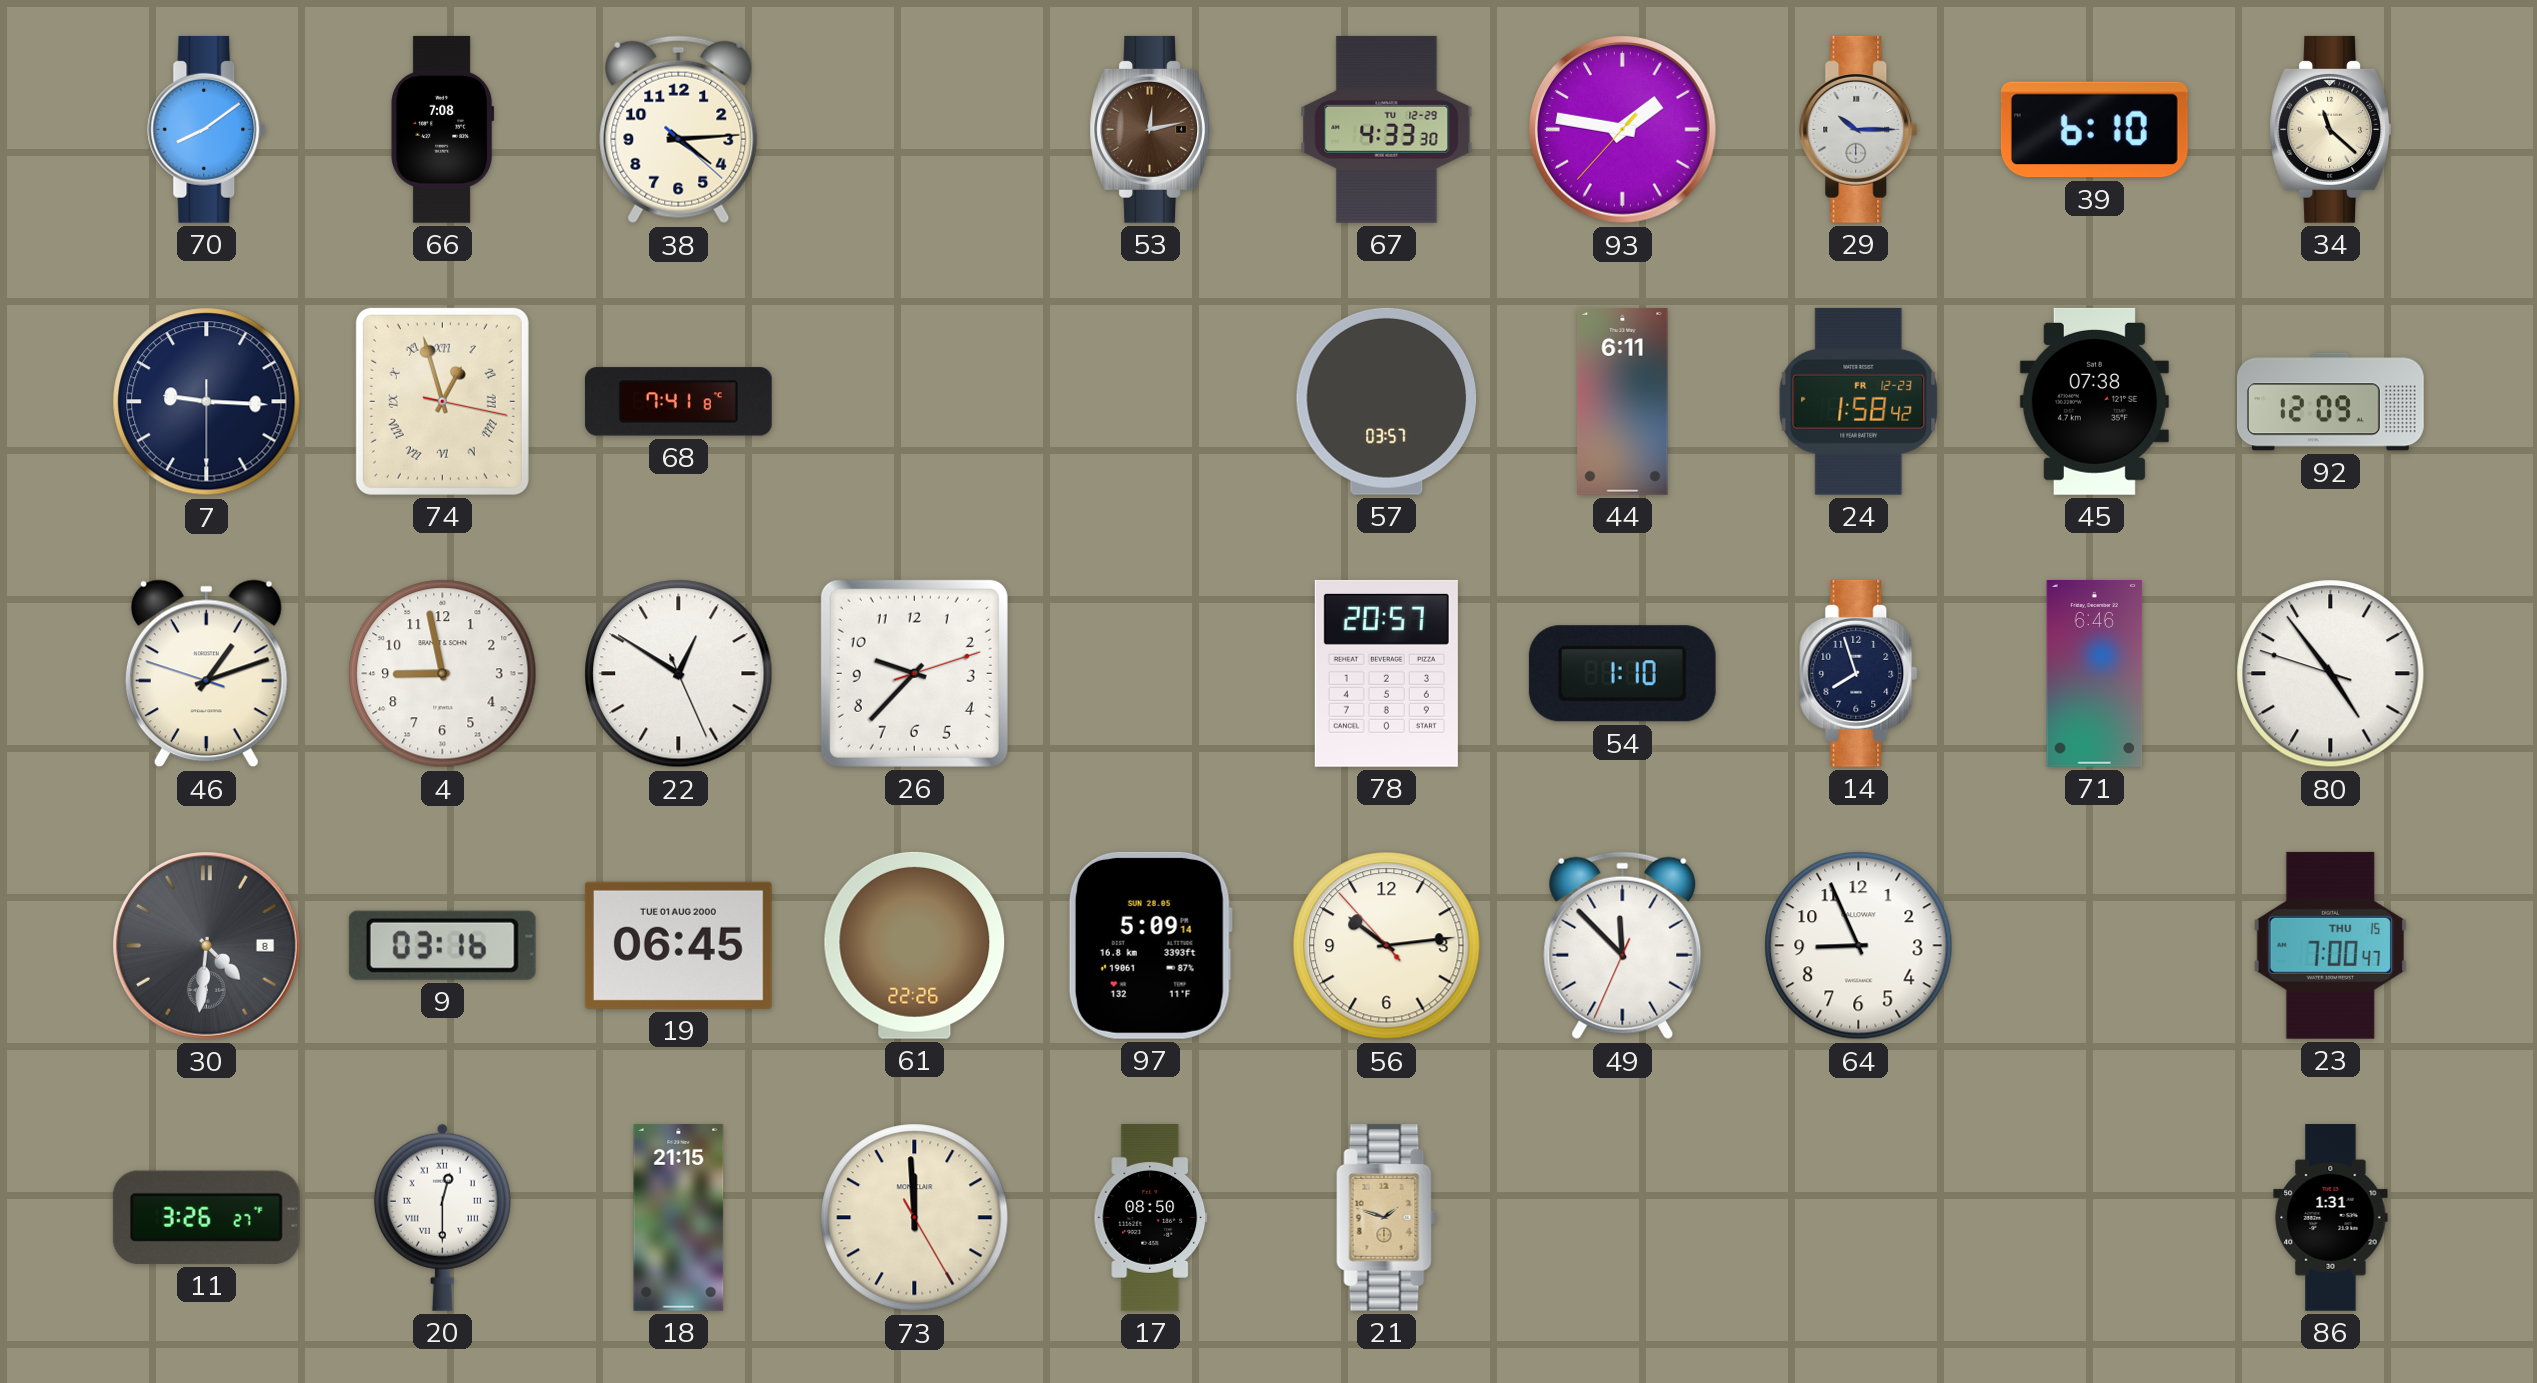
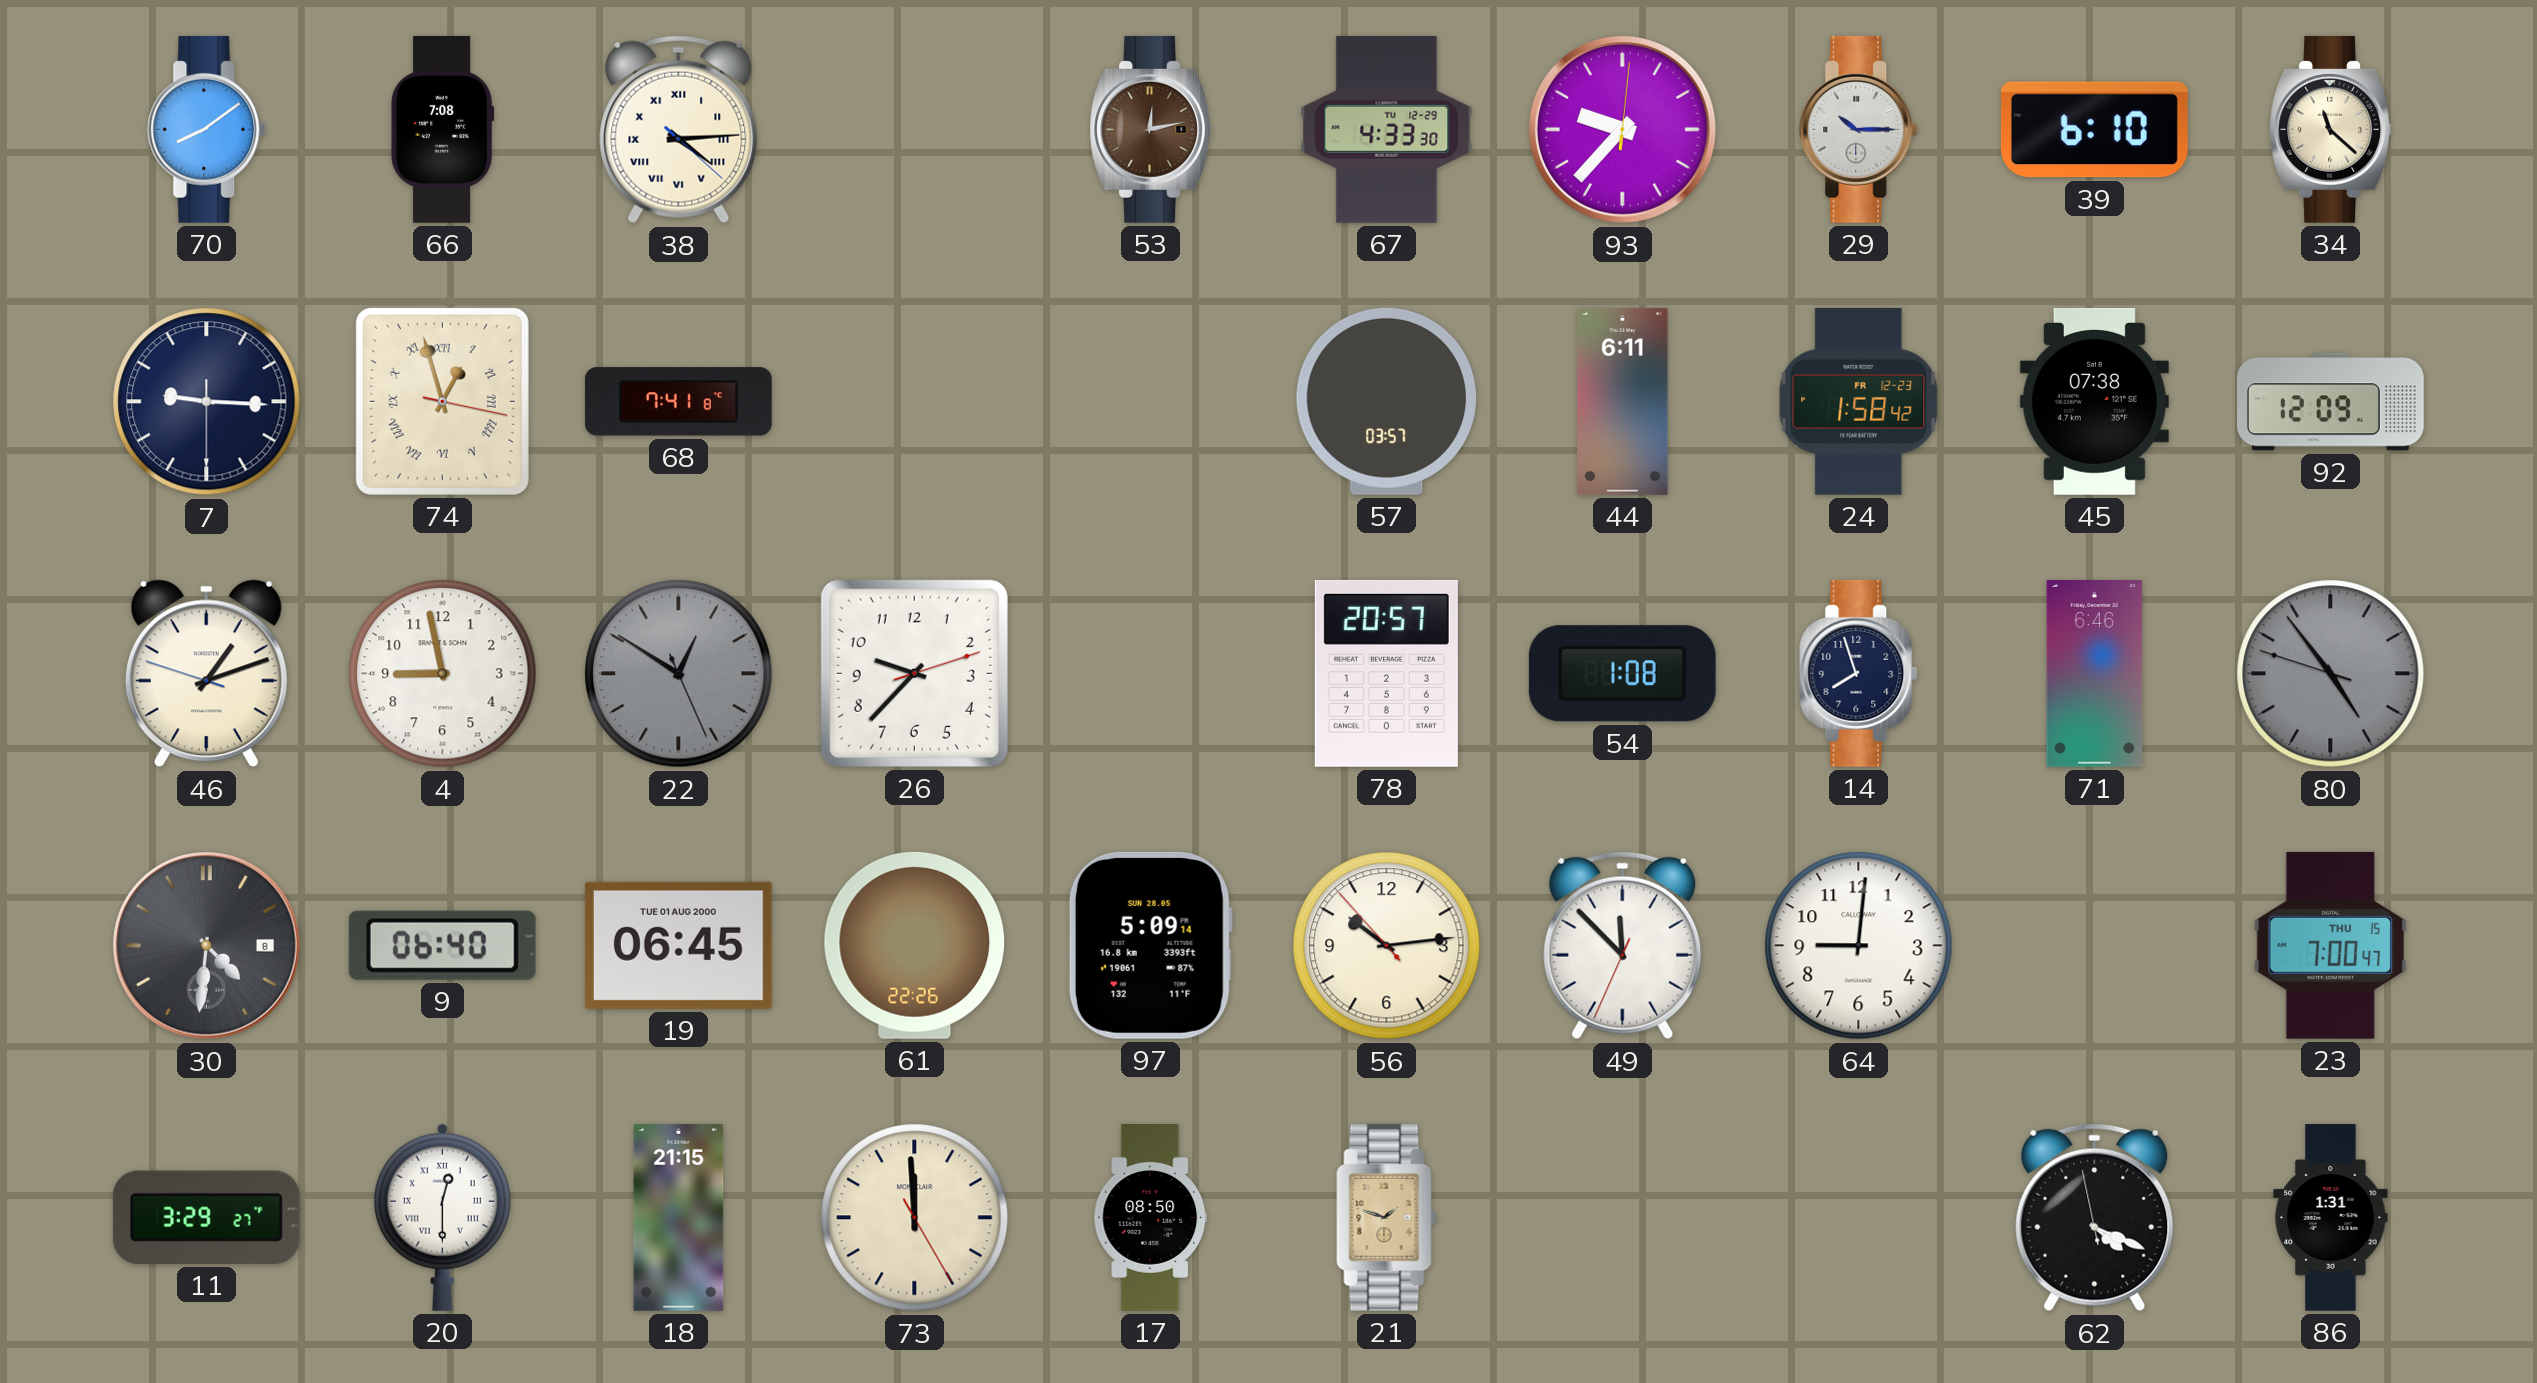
38 numerals: Arabic -> Roman
93: 1:46 -> 9:37
22 dial: white -> grey
54: 1:10 -> 1:08
80 dial: white -> grey
9: 03:16 -> 06:40
64: 8:56 -> 9:01
11: 3:26 -> 3:29
62: none -> 4:18
